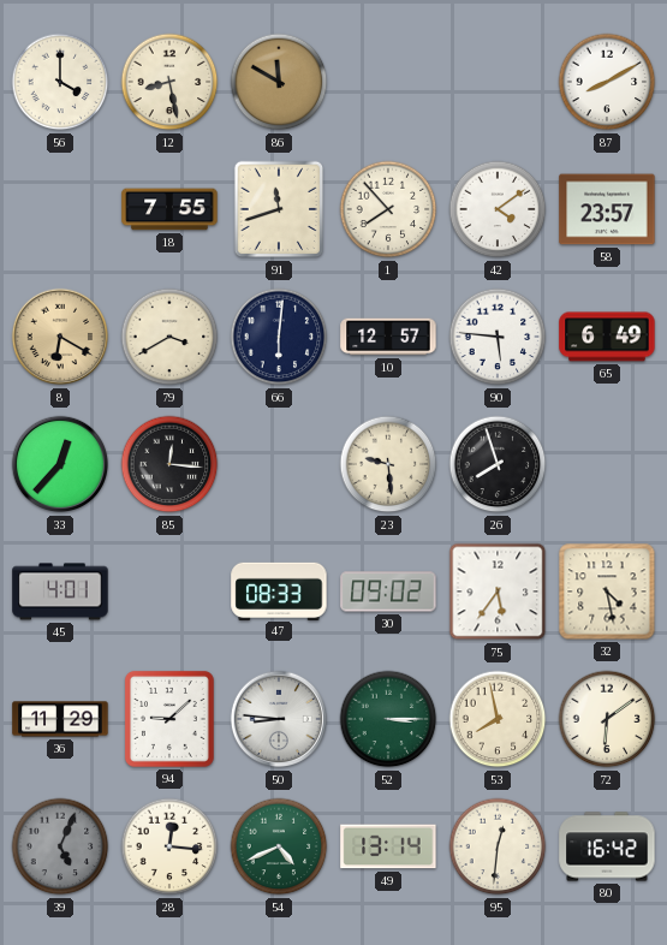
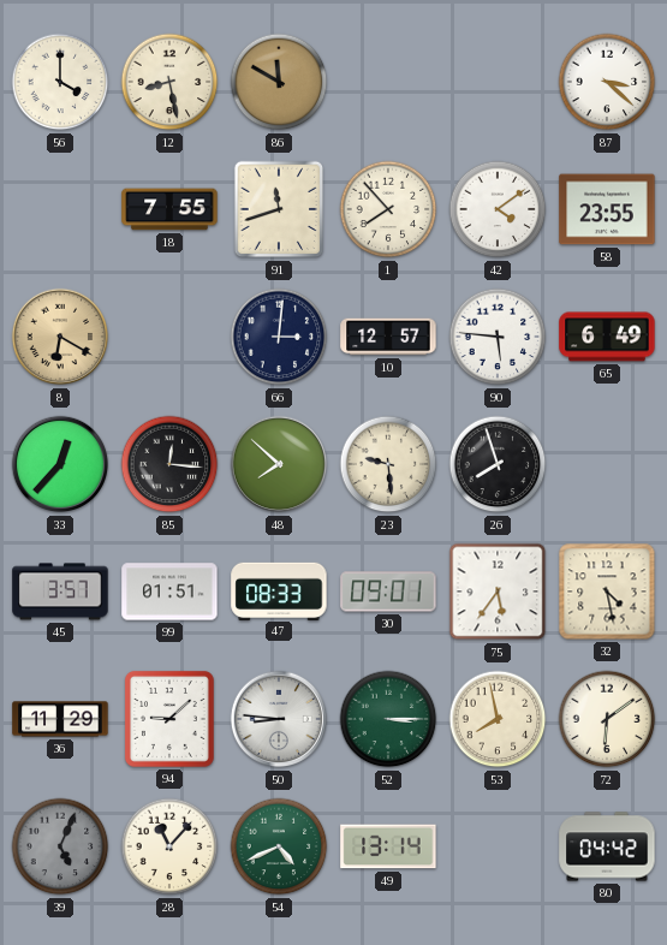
87: 8:10 -> 3:22
58: 23:57 -> 23:55
79: 3:40 -> none
66: 6:01 -> 3:01
48: none -> 7:52
45: 4:01 -> 3:57
99: none -> 01:51
30: 09:02 -> 09:01
28: 12:16 -> 11:07
95: 12:31 -> none
80: 16:42 -> 04:42
